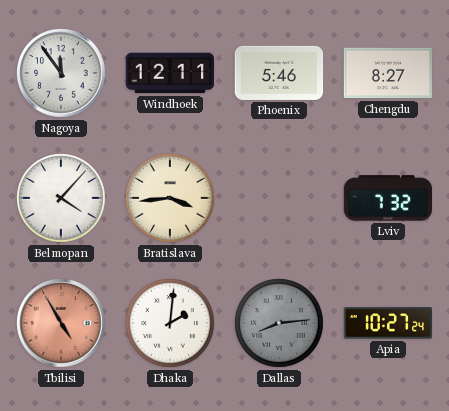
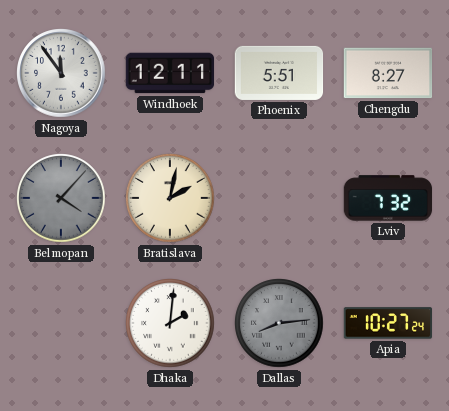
Phoenix: 5:46 -> 5:51
Belmopan dial: white -> grey
Bratislava: 3:44 -> 2:02
Tbilisi: 4:55 -> none
